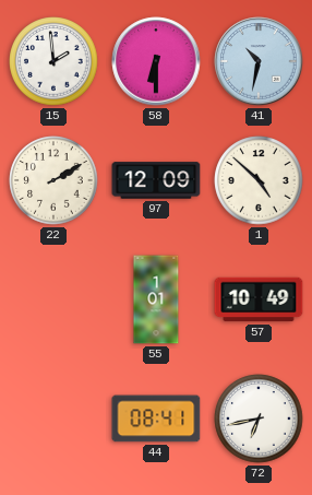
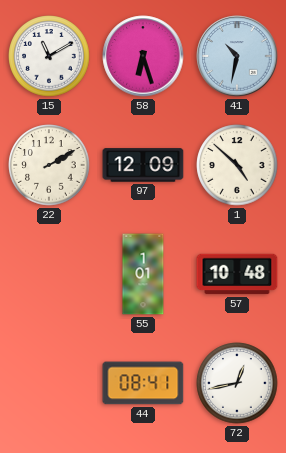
15: 1:59 -> 11:10
58: 6:30 -> 6:27
57: 10:49 -> 10:48
72: 6:43 -> 12:43
